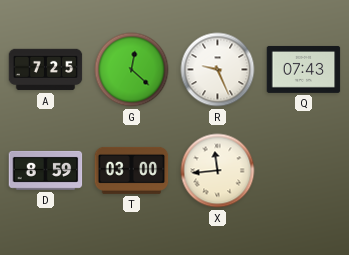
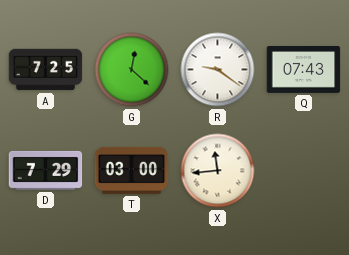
R: 9:26 -> 9:21
D: 8:59 -> 7:29
